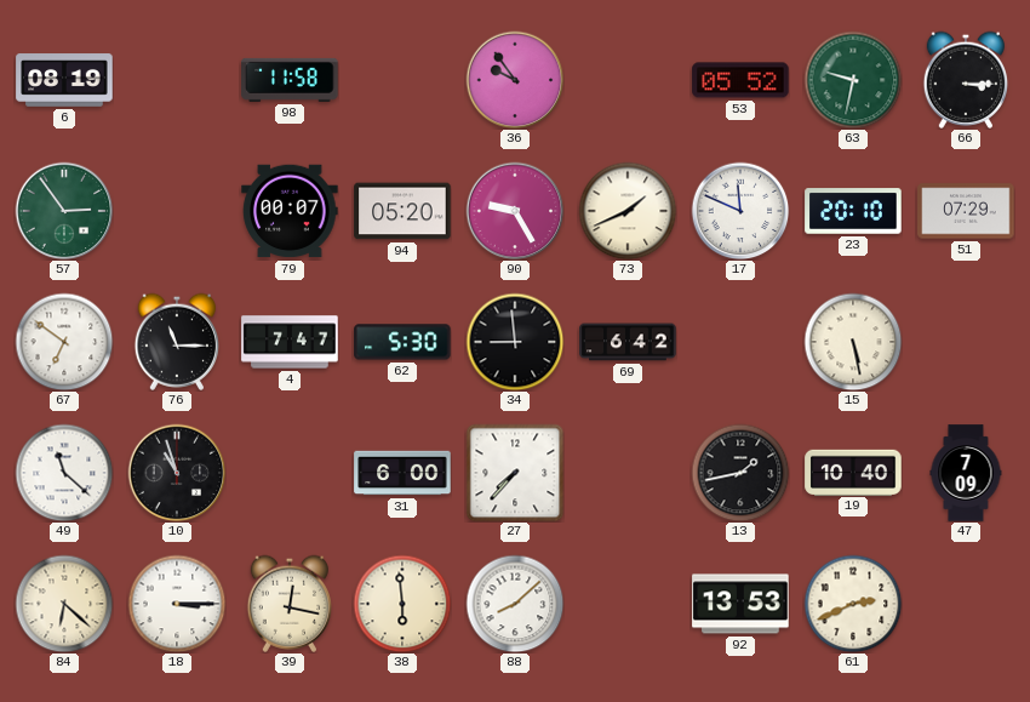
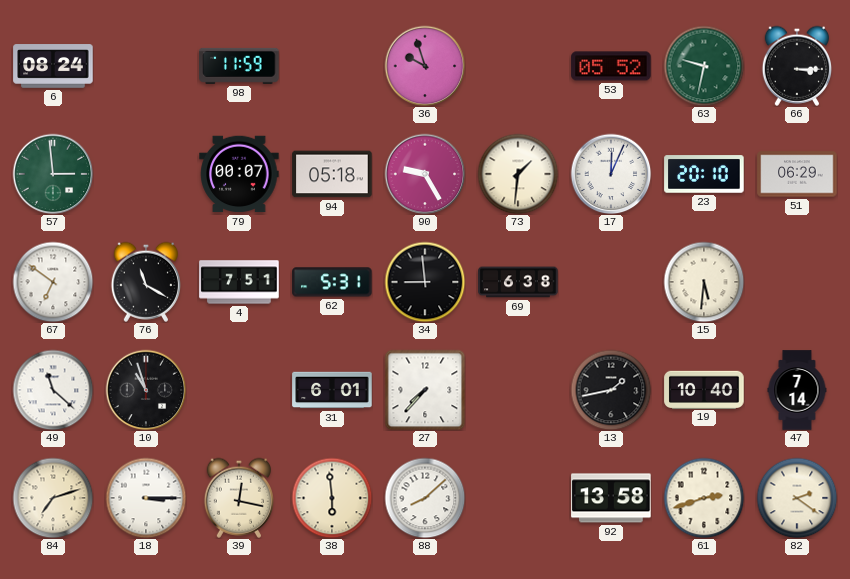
6: 08:19 -> 08:24
98: 11:58 -> 11:59
36: 9:54 -> 9:57
57: 2:54 -> 2:59
94: 05:20 -> 05:18
73: 1:41 -> 1:31
17: 11:49 -> 12:04
51: 07:29 -> 06:29
76: 11:15 -> 11:20
4: 7:47 -> 7:51
62: 5:30 -> 5:31
69: 6:42 -> 6:38
15: 5:28 -> 5:31
31: 6:00 -> 6:01
47: 7:09 -> 7:14
84: 6:22 -> 7:12
92: 13:53 -> 13:58
61: 2:41 -> 2:42
82: none -> 2:21
